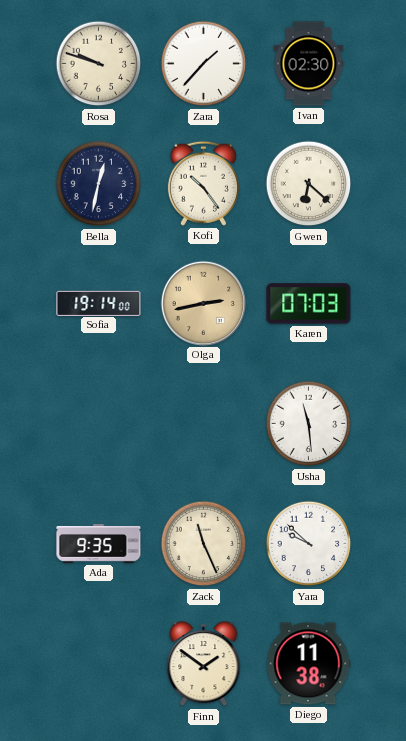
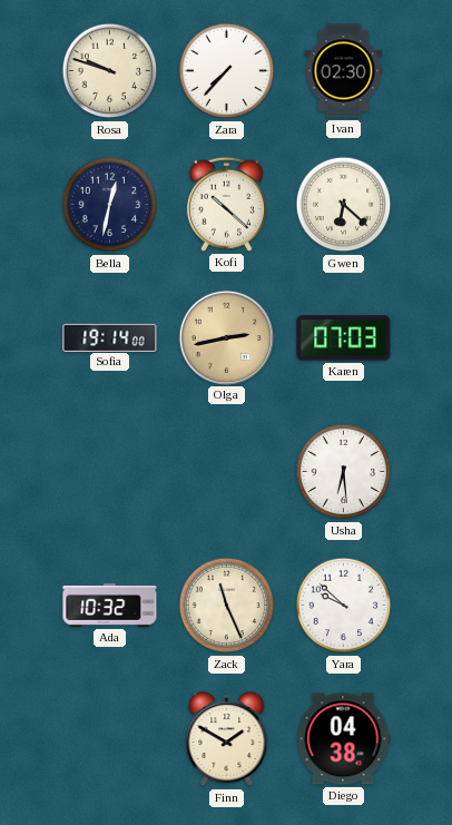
Zara: 1:37 -> 7:37
Kofi: 10:24 -> 10:22
Usha: 11:29 -> 6:29
Ada: 9:35 -> 10:32
Finn: 1:51 -> 1:50
Diego: 11:38 -> 04:38
